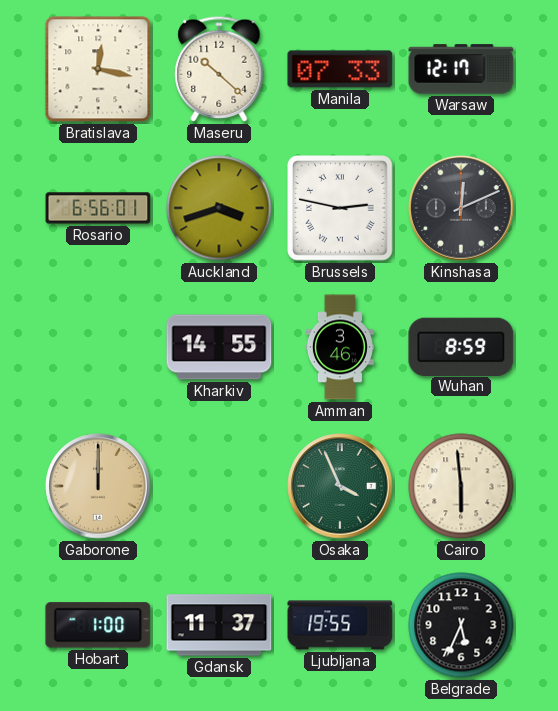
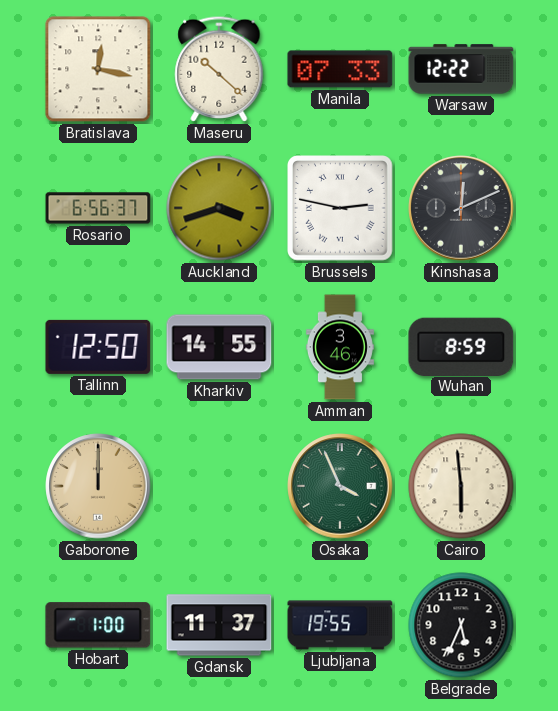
Warsaw: 12:17 -> 12:22
Rosario: 6:56:01 -> 6:56:37
Tallinn: none -> 12:50
